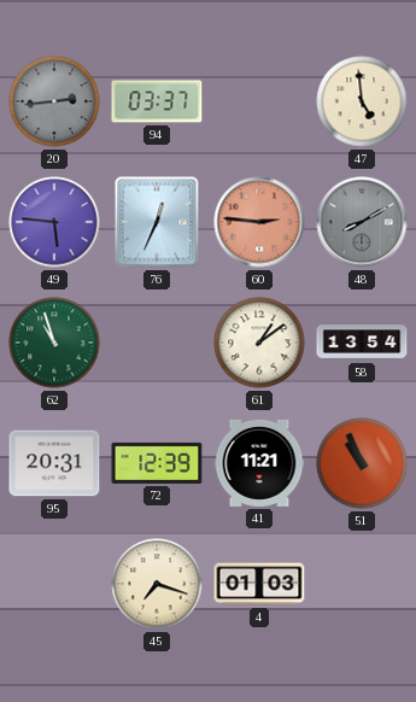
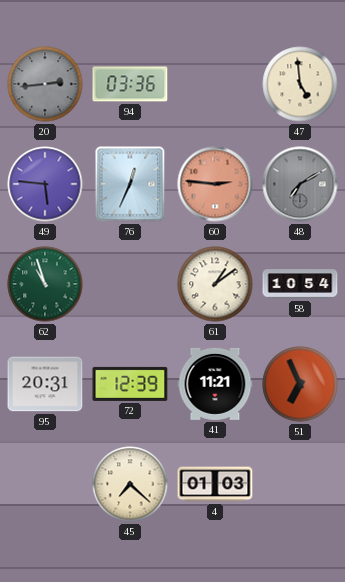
94: 03:37 -> 03:36
48: 8:10 -> 7:10
58: 13:54 -> 10:54
51: 10:56 -> 6:56
45: 7:18 -> 7:22
